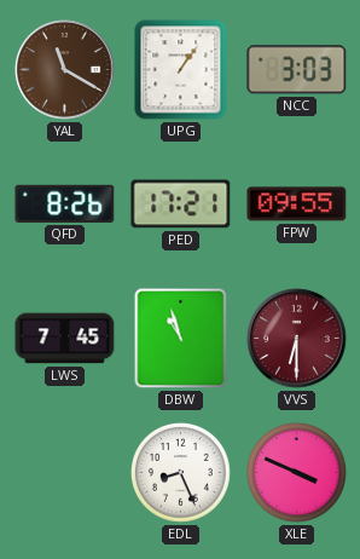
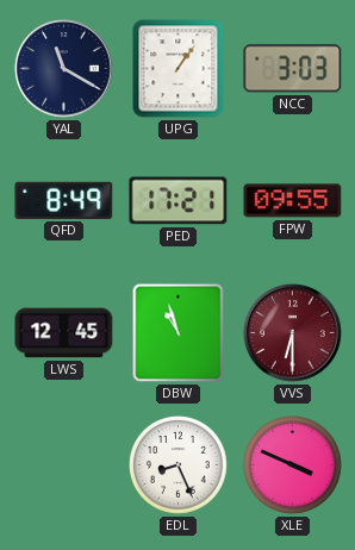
YAL dial: brown -> navy
QFD: 8:26 -> 8:49
LWS: 7:45 -> 12:45
